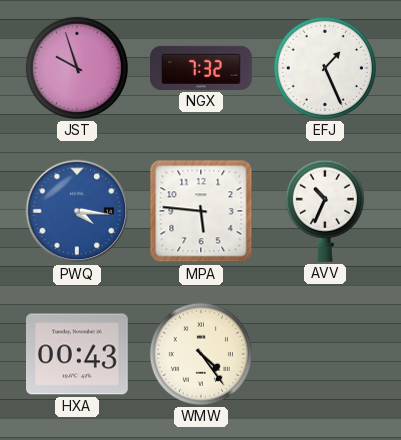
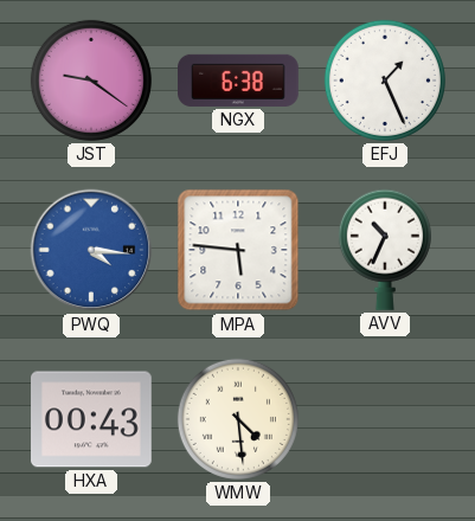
JST: 9:57 -> 9:21
NGX: 7:32 -> 6:38
WMW: 4:24 -> 4:29
